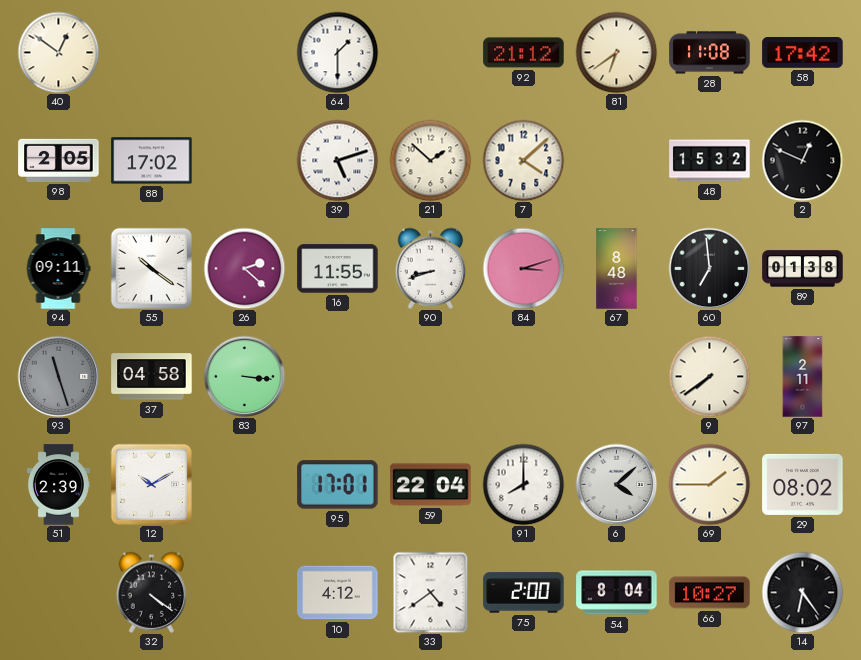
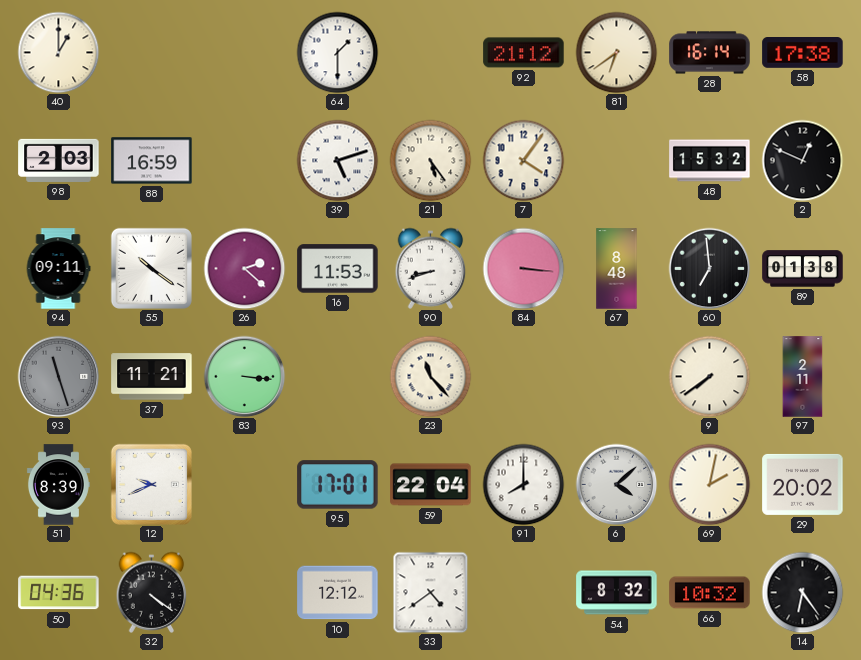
40: 12:51 -> 1:00
28: 11:08 -> 16:14
58: 17:42 -> 17:38
98: 2:05 -> 2:03
88: 17:02 -> 16:59
21: 1:52 -> 5:24
7: 4:08 -> 4:06
16: 11:55 -> 11:53
84: 3:12 -> 3:16
37: 04:58 -> 11:21
23: none -> 11:23
51: 2:39 -> 8:39
12: 10:10 -> 9:41
69: 1:45 -> 2:02
29: 08:02 -> 20:02
50: none -> 04:36
10: 4:12 -> 12:12
75: 2:00 -> none
54: 8:04 -> 8:32
66: 10:27 -> 10:32
